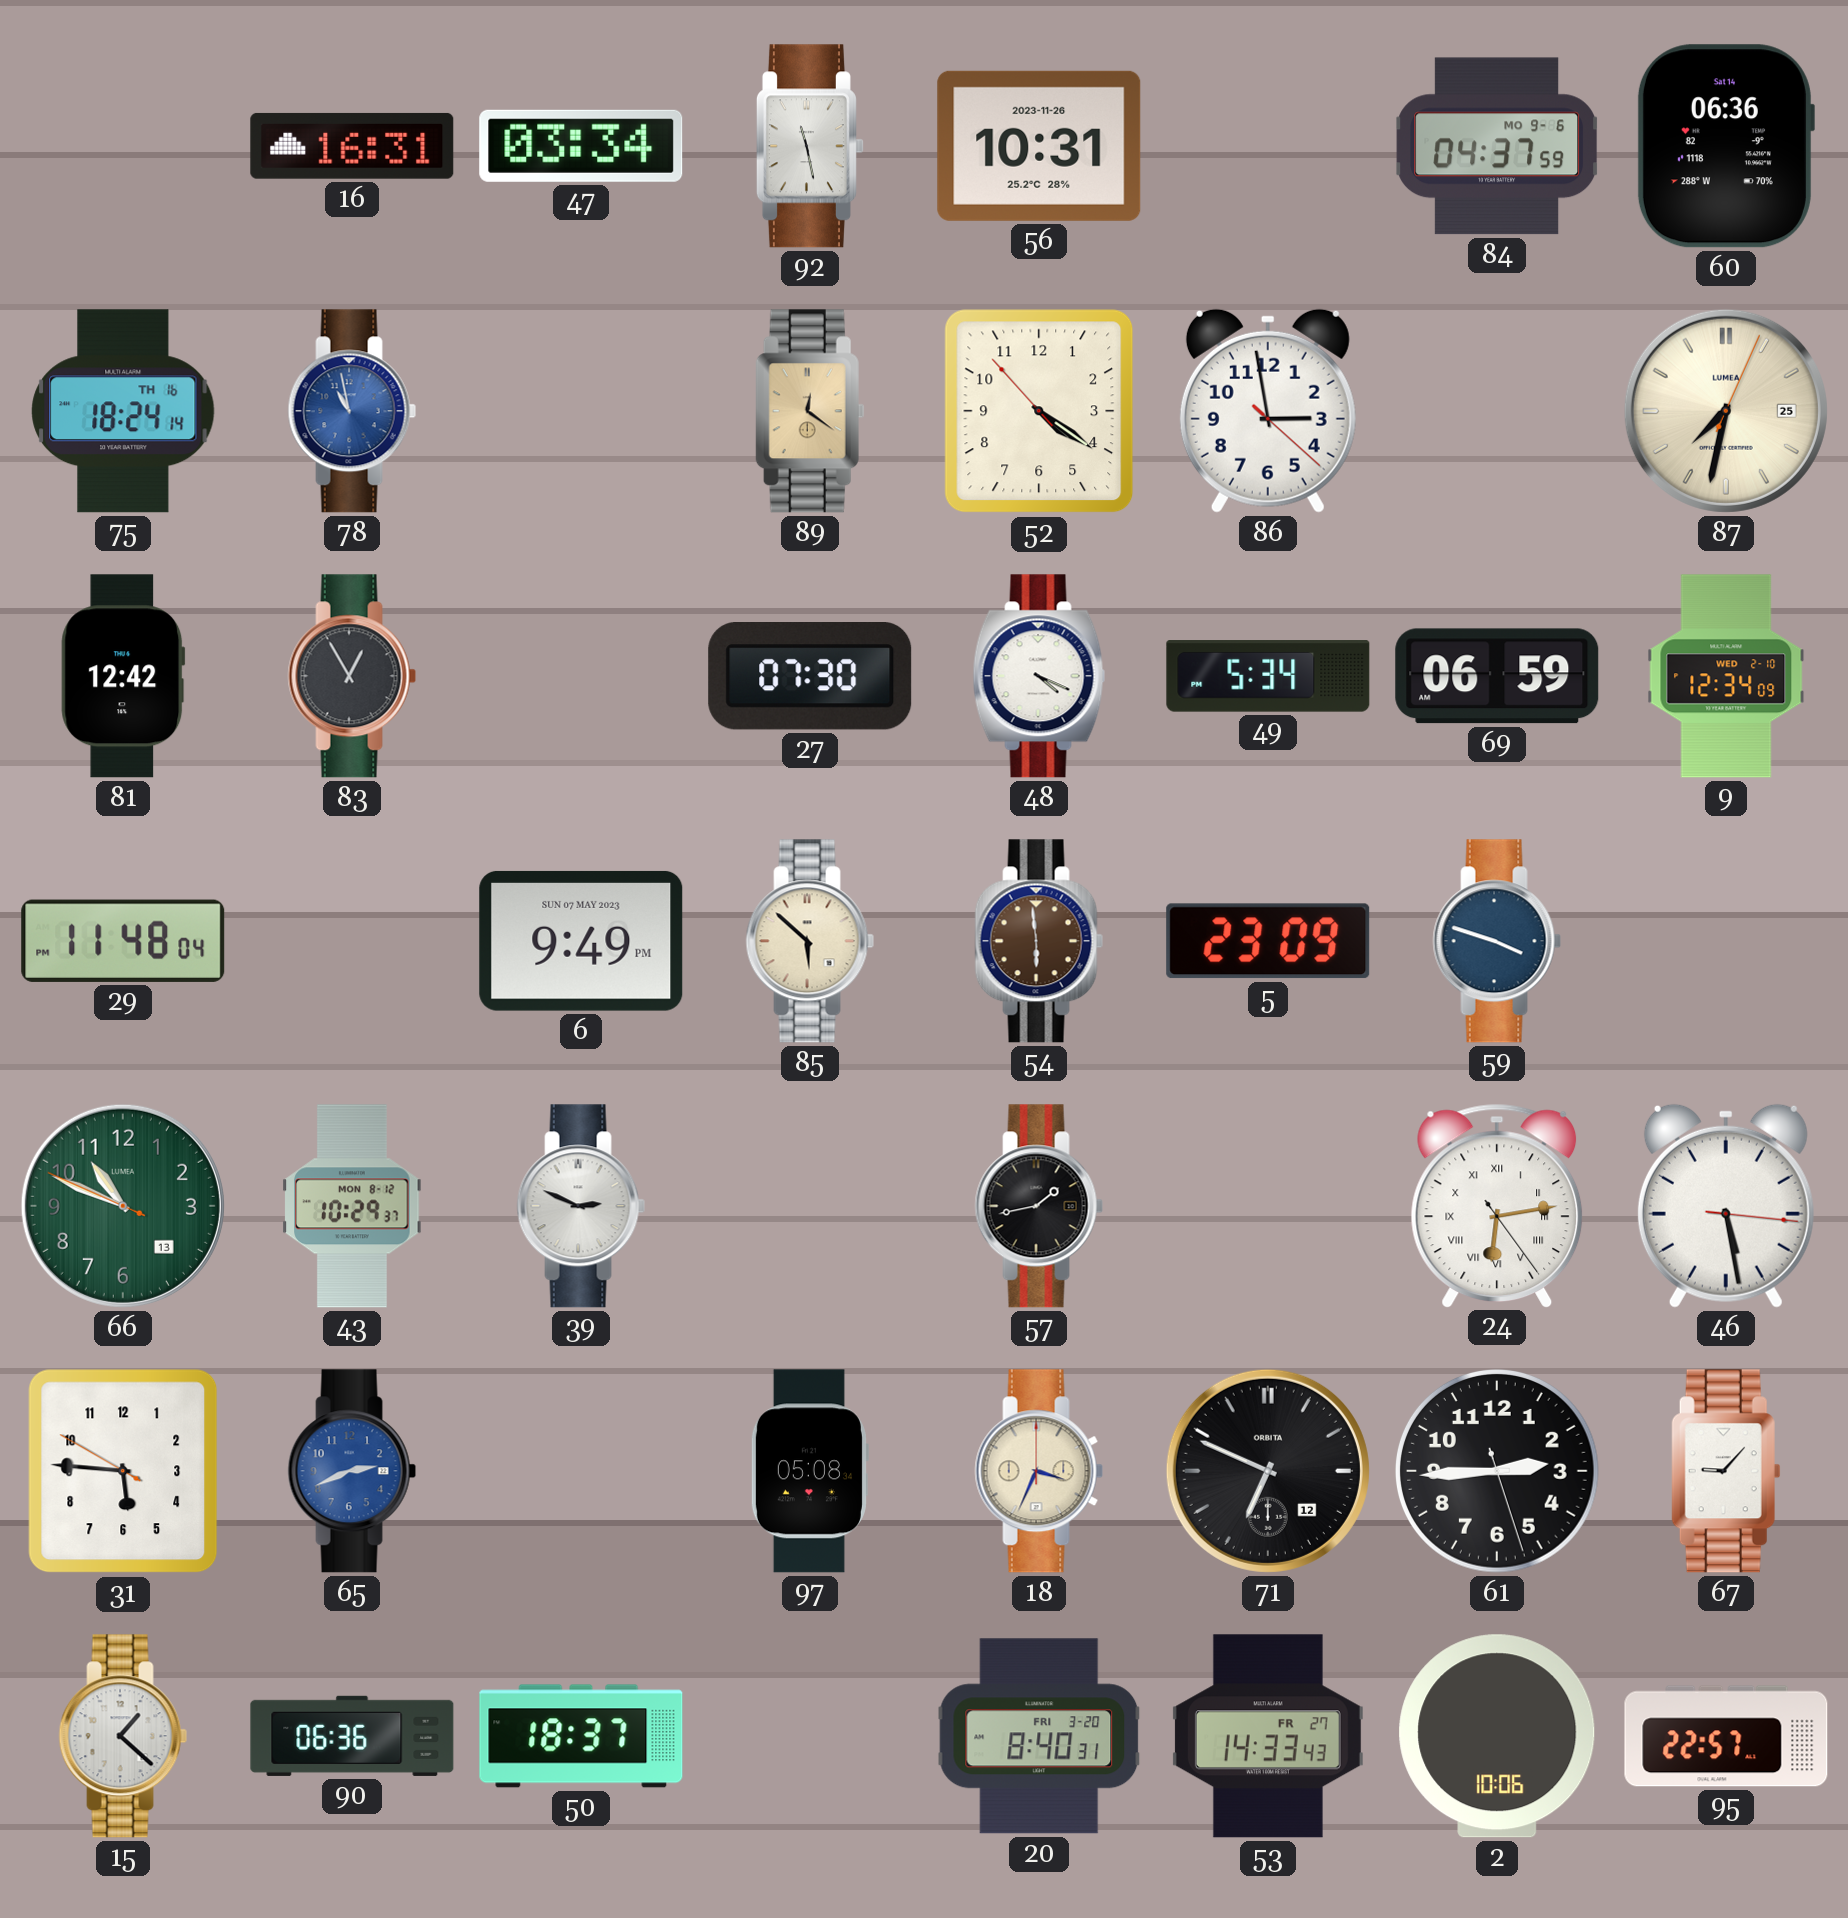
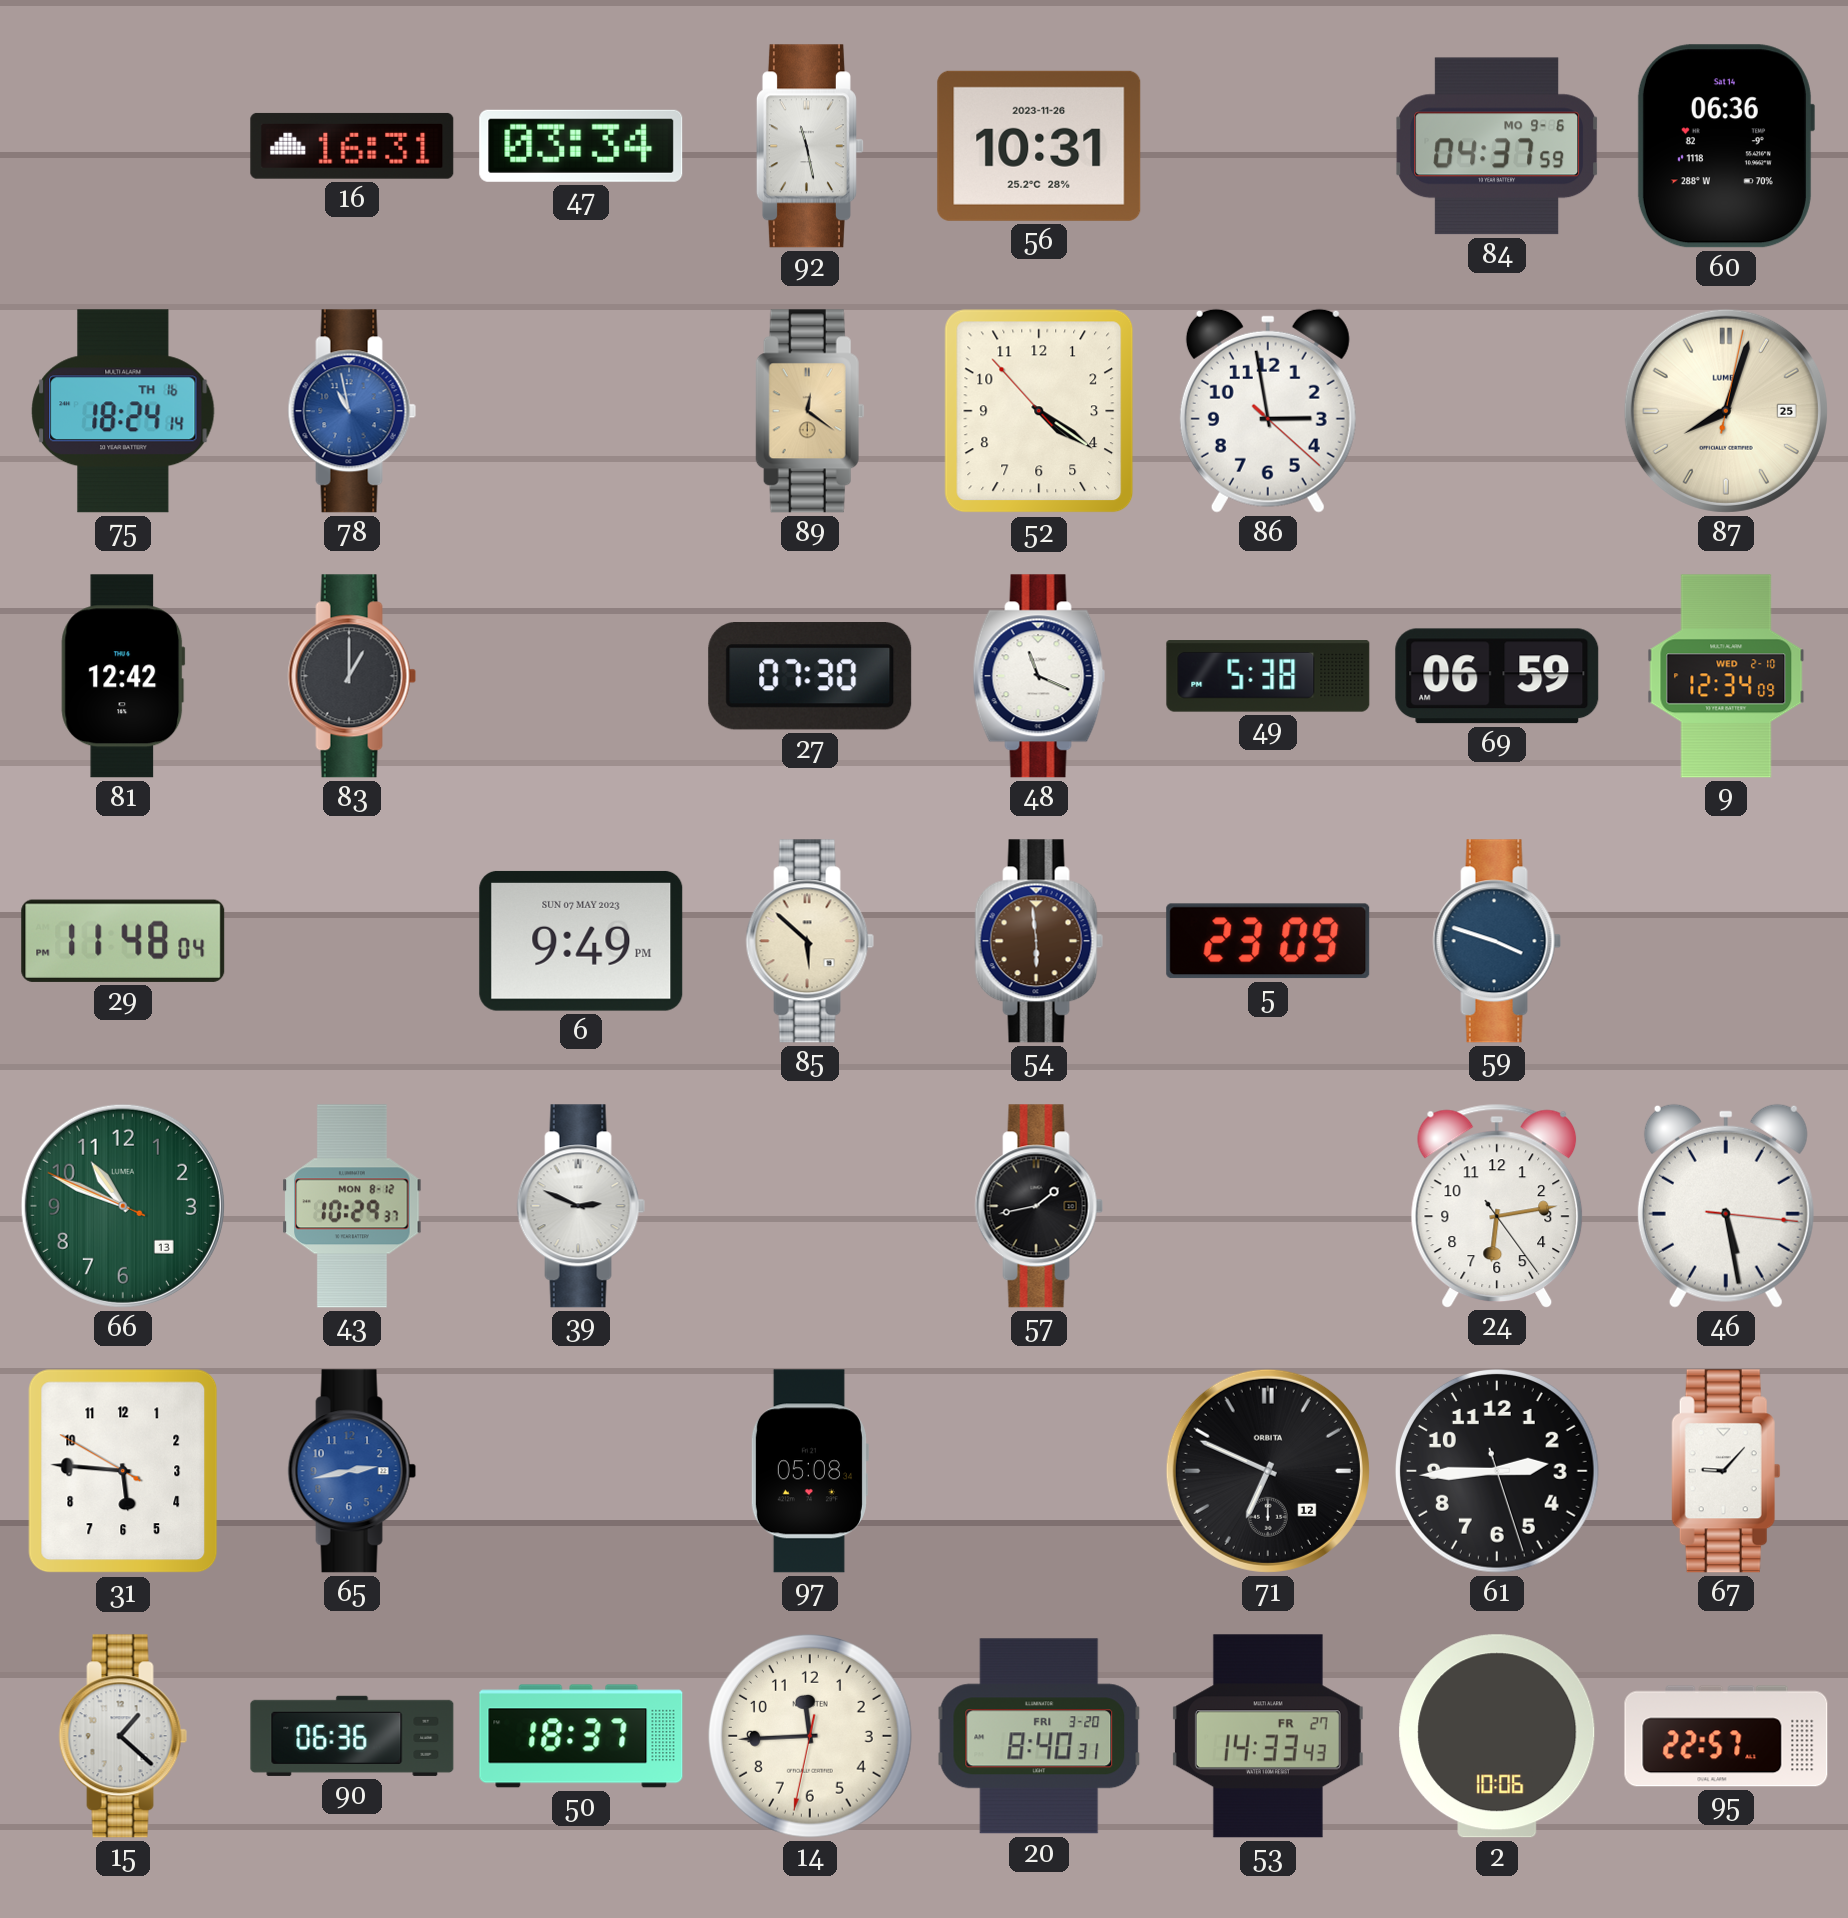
87: 7:32 -> 8:03
83: 12:55 -> 1:00
48: 4:19 -> 11:19
49: 5:34 -> 5:38
24 numerals: Roman -> Arabic
65: 2:41 -> 2:43
18: 3:34 -> none
14: none -> 11:44
